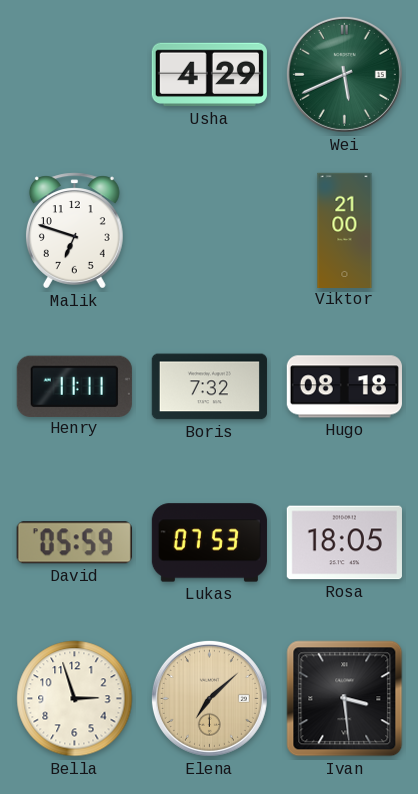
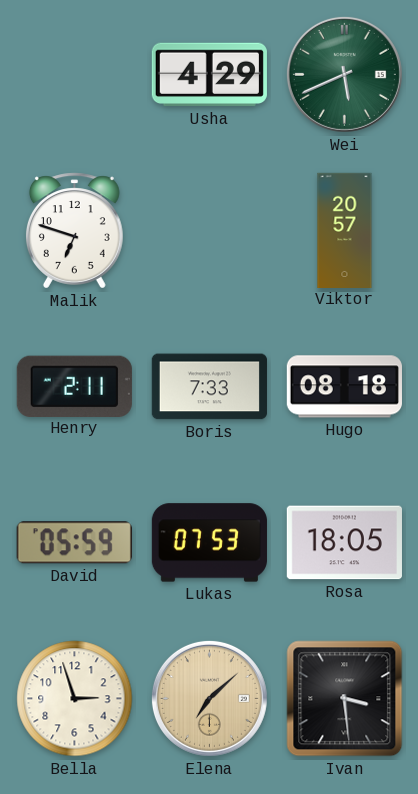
Viktor: 21:00 -> 20:57
Henry: 11:11 -> 2:11
Boris: 7:32 -> 7:33
